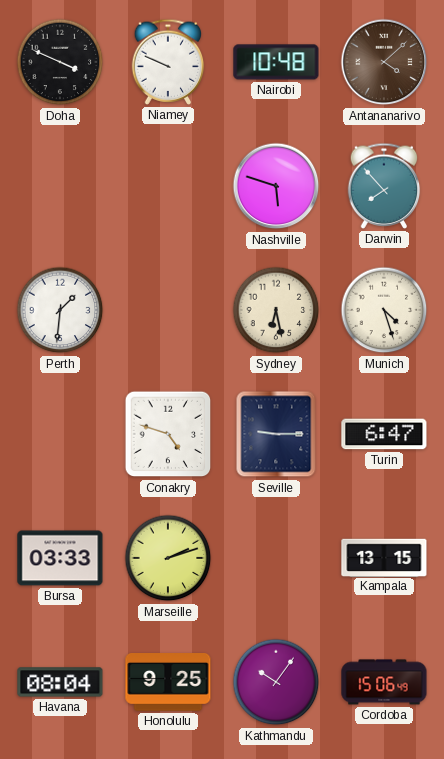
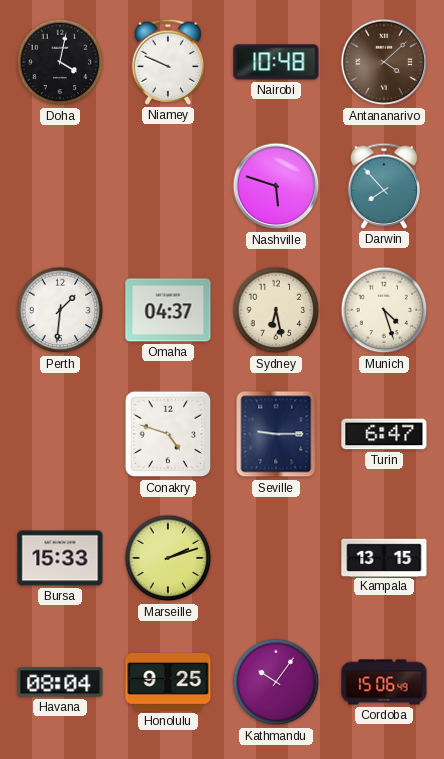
Doha: 3:49 -> 4:02
Omaha: none -> 04:37
Bursa: 03:33 -> 15:33
